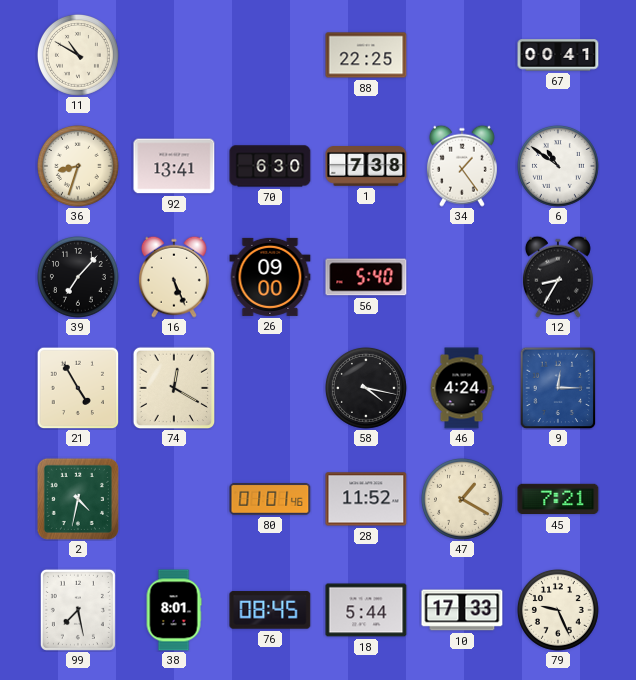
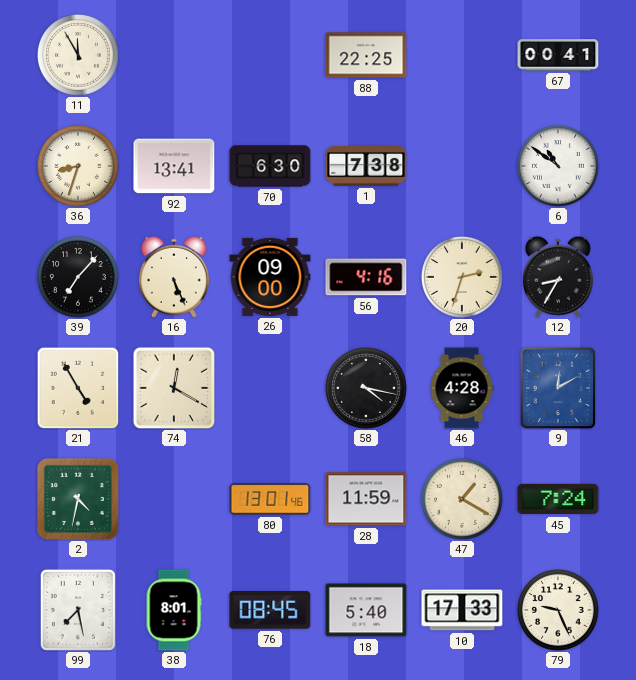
11: 10:50 -> 11:55
34: 1:24 -> none
56: 5:40 -> 4:16
20: none -> 2:33
46: 4:24 -> 4:28
9: 12:15 -> 12:10
80: 01:01 -> 13:01
28: 11:52 -> 11:59
45: 7:21 -> 7:24
18: 5:44 -> 5:40
